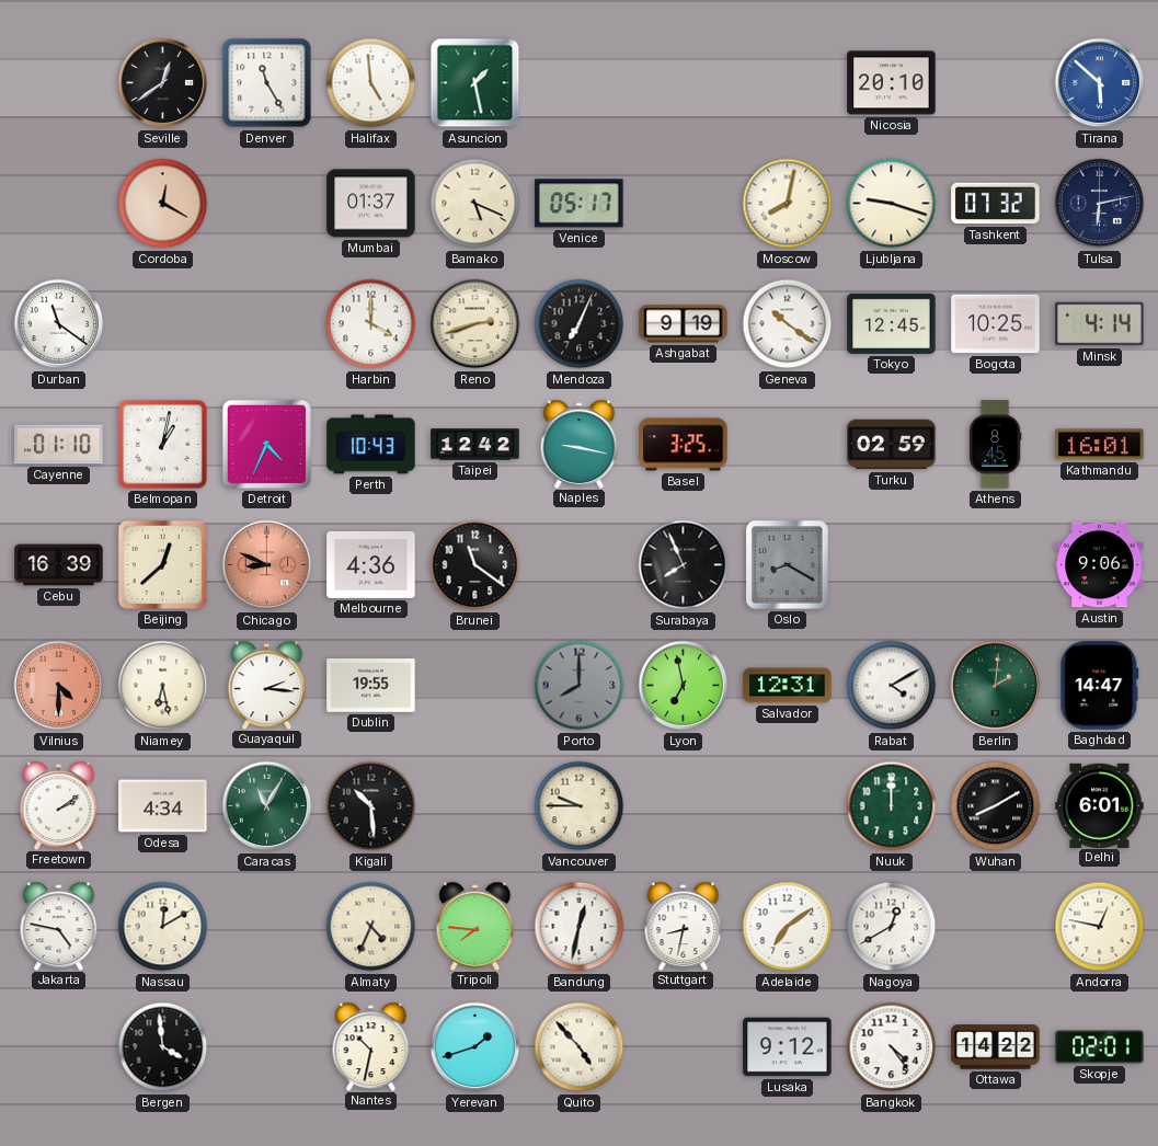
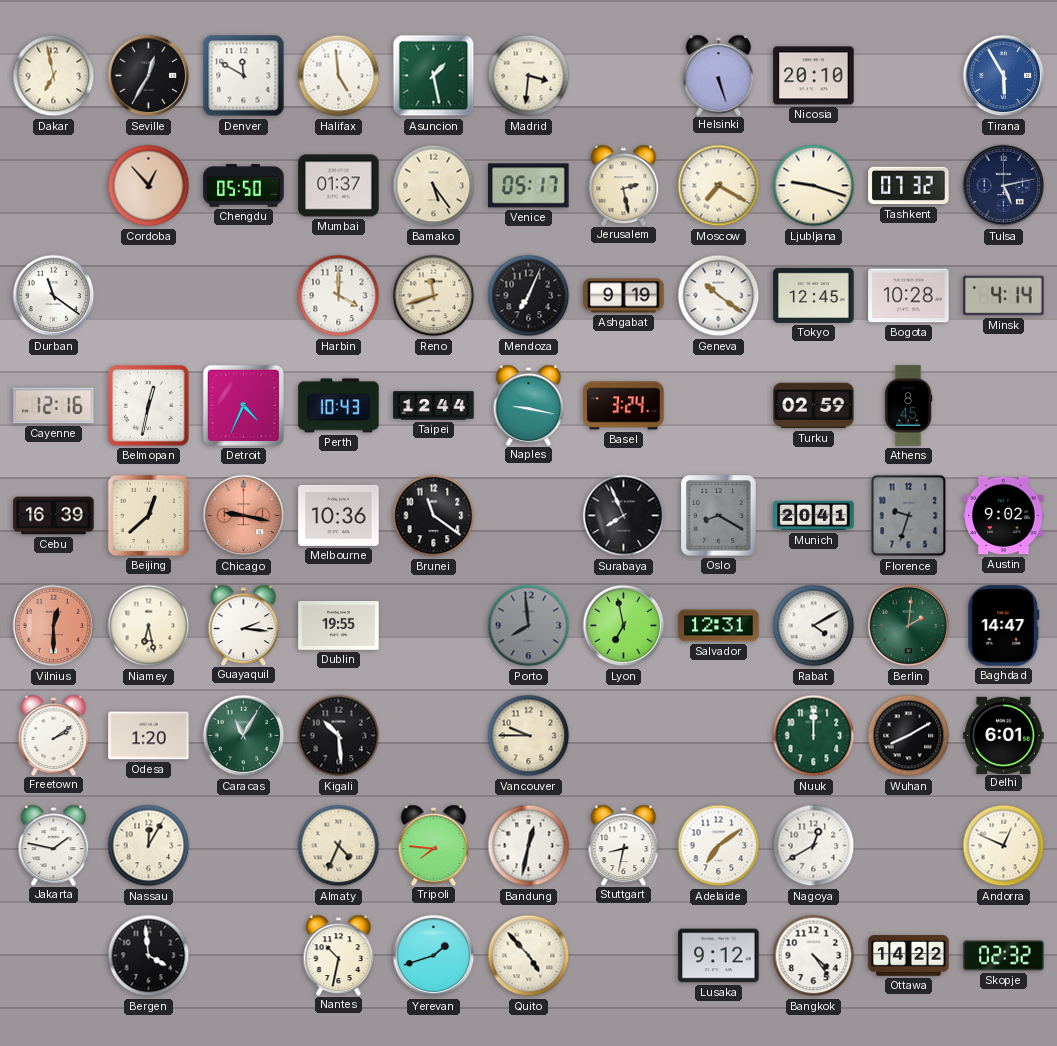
Dakar: none -> 6:58
Seville: 12:39 -> 12:35
Denver: 11:25 -> 11:50
Madrid: none -> 3:31
Helsinki: none -> 5:27
Tirana: 5:52 -> 5:55
Cordoba: 12:20 -> 12:53
Chengdu: none -> 05:50
Bamako: 5:19 -> 5:24
Jerusalem: none -> 2:28
Moscow: 8:02 -> 7:20
Tulsa: 6:13 -> 5:13
Reno: 2:42 -> 11:42
Bogota: 10:25 -> 10:28
Cayenne: 01:10 -> 12:16
Belmopan: 1:02 -> 12:32
Taipei: 12:42 -> 12:44
Basel: 3:25 -> 3:24
Kathmandu: 16:01 -> none
Chicago: 8:49 -> 9:17
Melbourne: 4:36 -> 10:36
Munich: none -> 20:41
Florence: none -> 9:33
Austin: 9:06 -> 9:02
Vilnius: 4:30 -> 12:30
Porto: 8:00 -> 7:59
Odesa: 4:34 -> 1:20
Jakarta: 4:47 -> 1:47
Nassau: 12:10 -> 12:05
Andorra: 12:47 -> 12:49
Skopje: 02:01 -> 02:32
